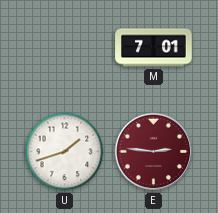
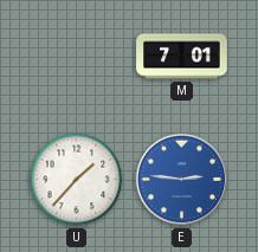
U: 1:42 -> 1:37
E dial: burgundy -> blue
